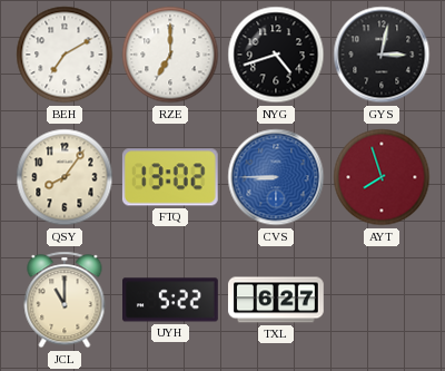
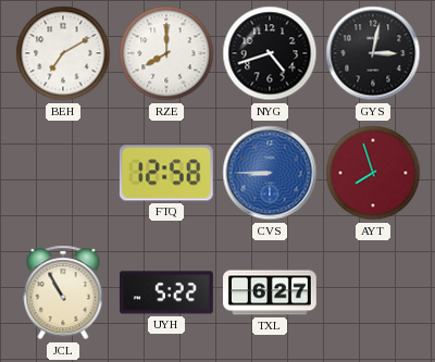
RZE: 7:00 -> 8:00
QSY: 8:06 -> none
FTQ: 13:02 -> 12:58
JCL: 11:00 -> 10:55
